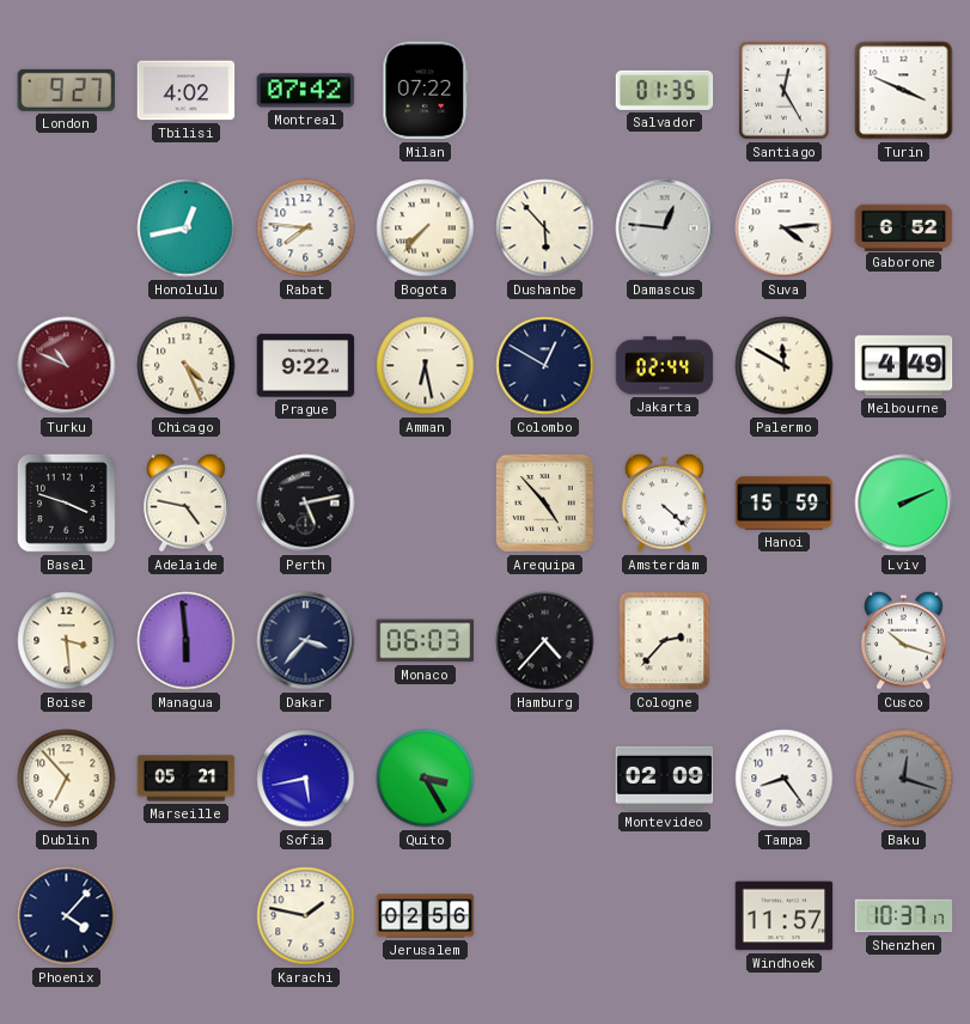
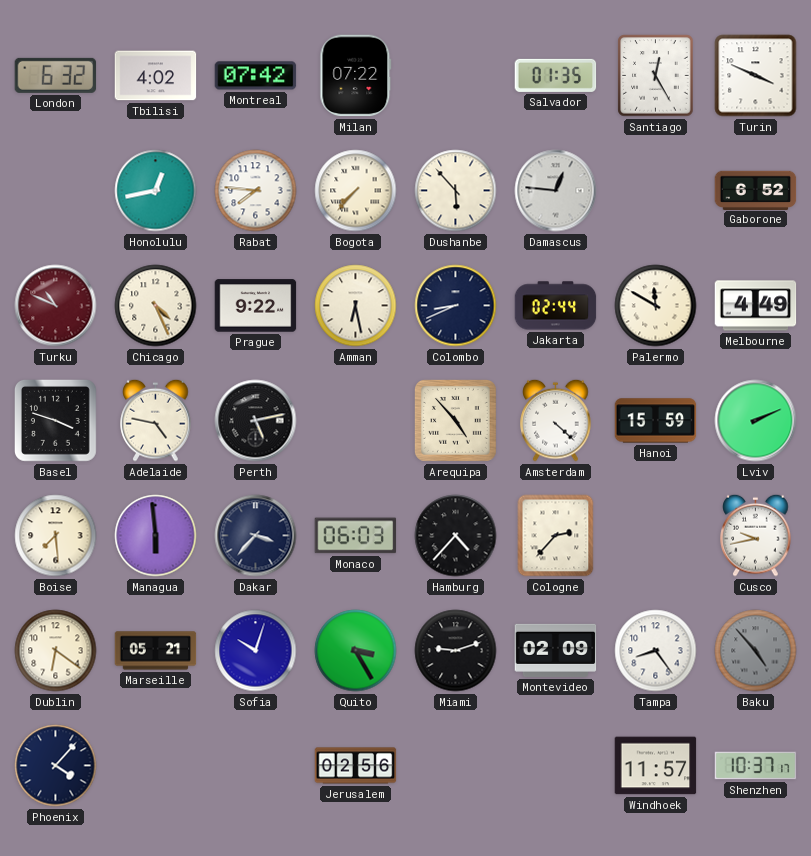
London: 9:27 -> 6:32
Suva: 4:14 -> none
Colombo: 12:50 -> 8:41
Boise: 3:29 -> 7:29
Cusco: 10:18 -> 9:43
Dublin: 6:53 -> 6:21
Sofia: 5:43 -> 10:03
Miami: none -> 9:12
Baku: 12:18 -> 4:53
Karachi: 1:47 -> none
